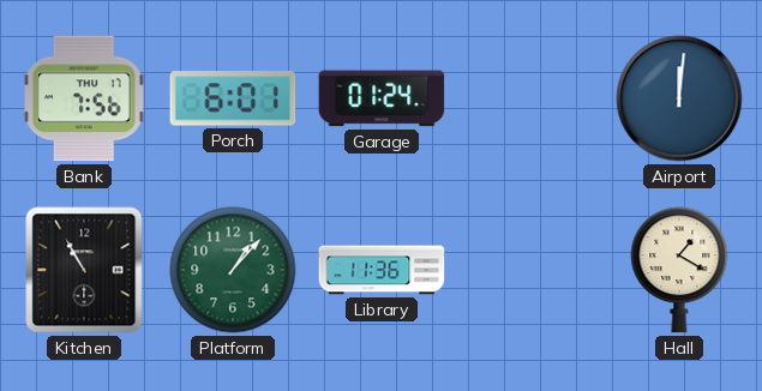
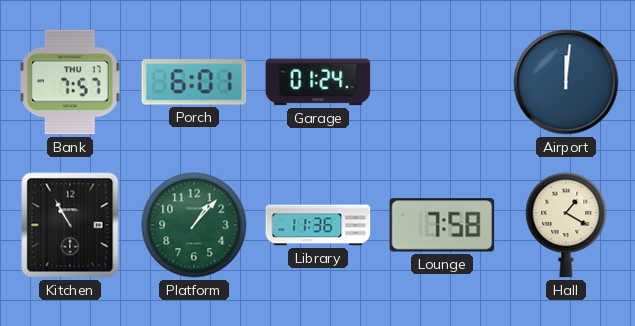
Bank: 7:56 -> 7:57
Lounge: none -> 7:58
